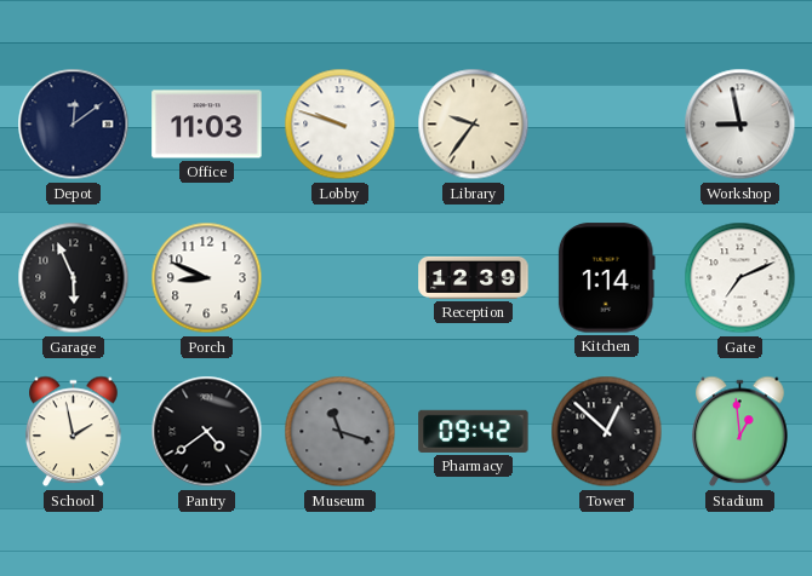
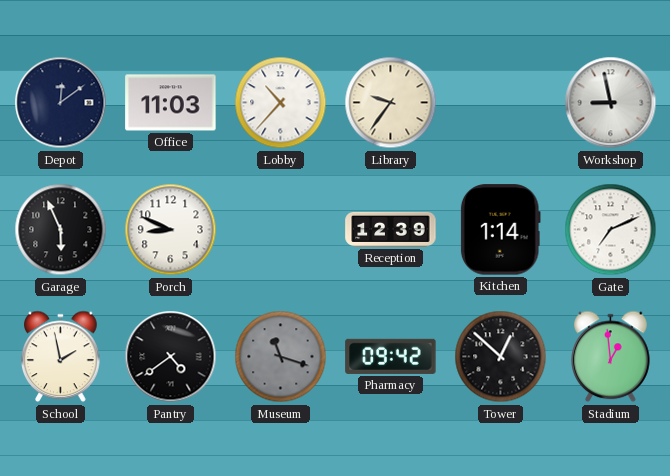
Lobby: 9:48 -> 10:37
